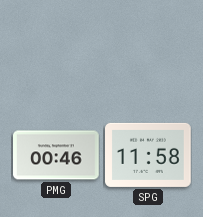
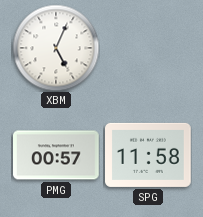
XBM: none -> 5:04
PMG: 00:46 -> 00:57
